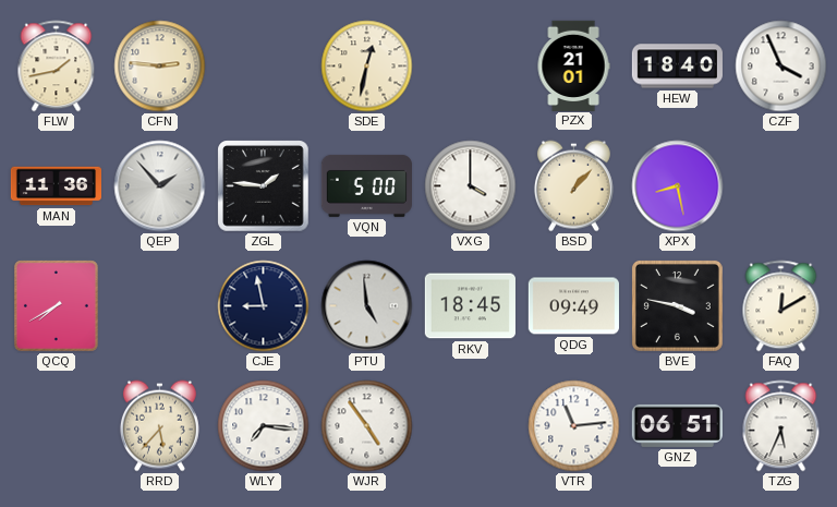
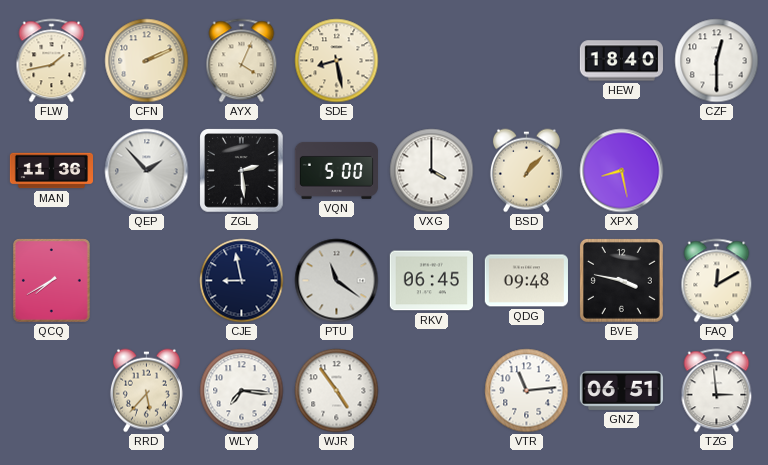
CFN: 2:46 -> 2:11
AYX: none -> 4:04
SDE: 12:32 -> 8:28
PZX: 21:01 -> none
CZF: 3:56 -> 12:30
ZGL: 1:46 -> 2:29
PTU: 4:59 -> 11:21
RKV: 18:45 -> 06:45
QDG: 09:49 -> 09:48
TZG: 5:34 -> 2:59
